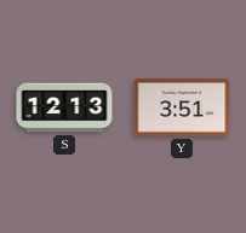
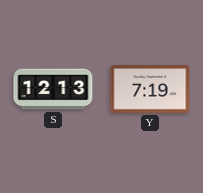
Y: 3:51 -> 7:19
